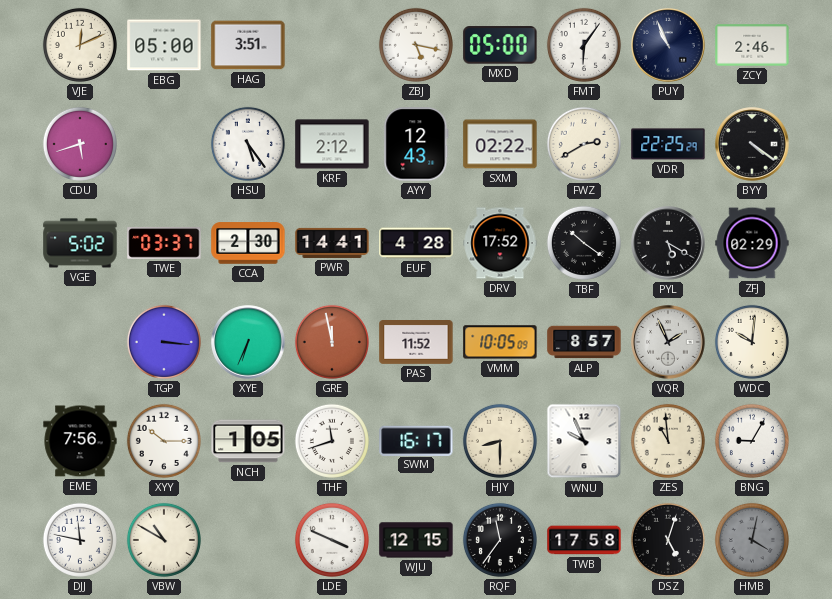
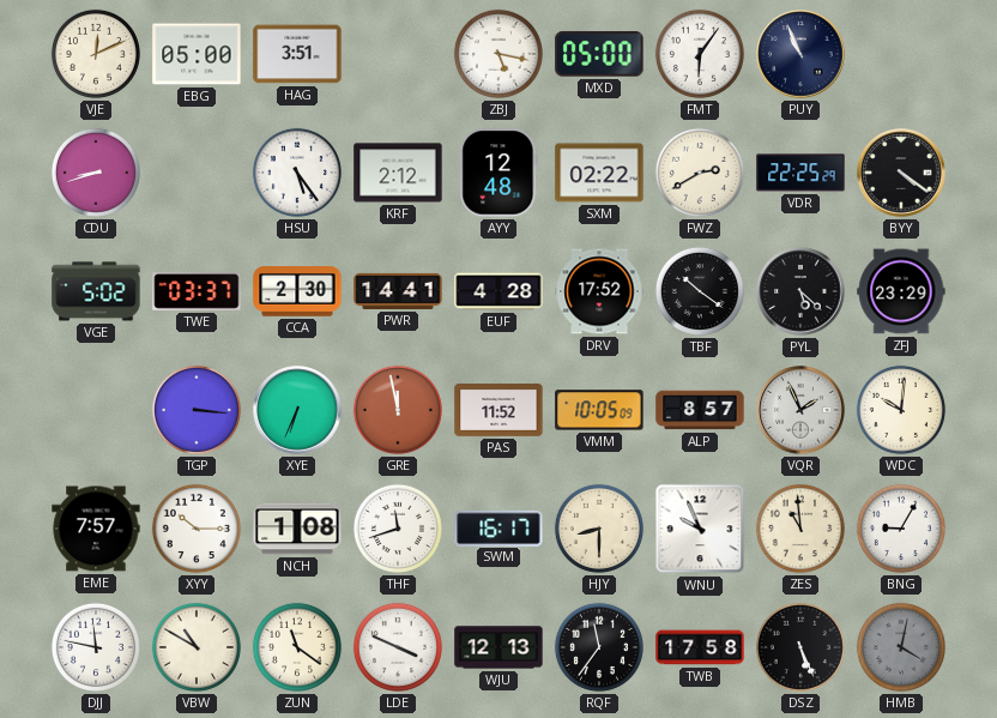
ZCY: 2:46 -> none
CDU: 5:42 -> 8:42
AYY: 12:43 -> 12:48
PYL: 5:20 -> 5:22
ZFJ: 02:29 -> 23:29
EME: 7:56 -> 7:57
NCH: 1:05 -> 1:08
ZUN: none -> 11:21
WJU: 12:15 -> 12:13
DSZ: 5:03 -> 5:26
